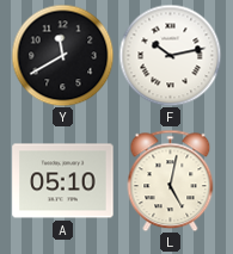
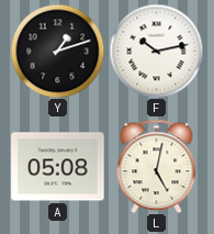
Y: 11:40 -> 1:12
A: 05:10 -> 05:08
